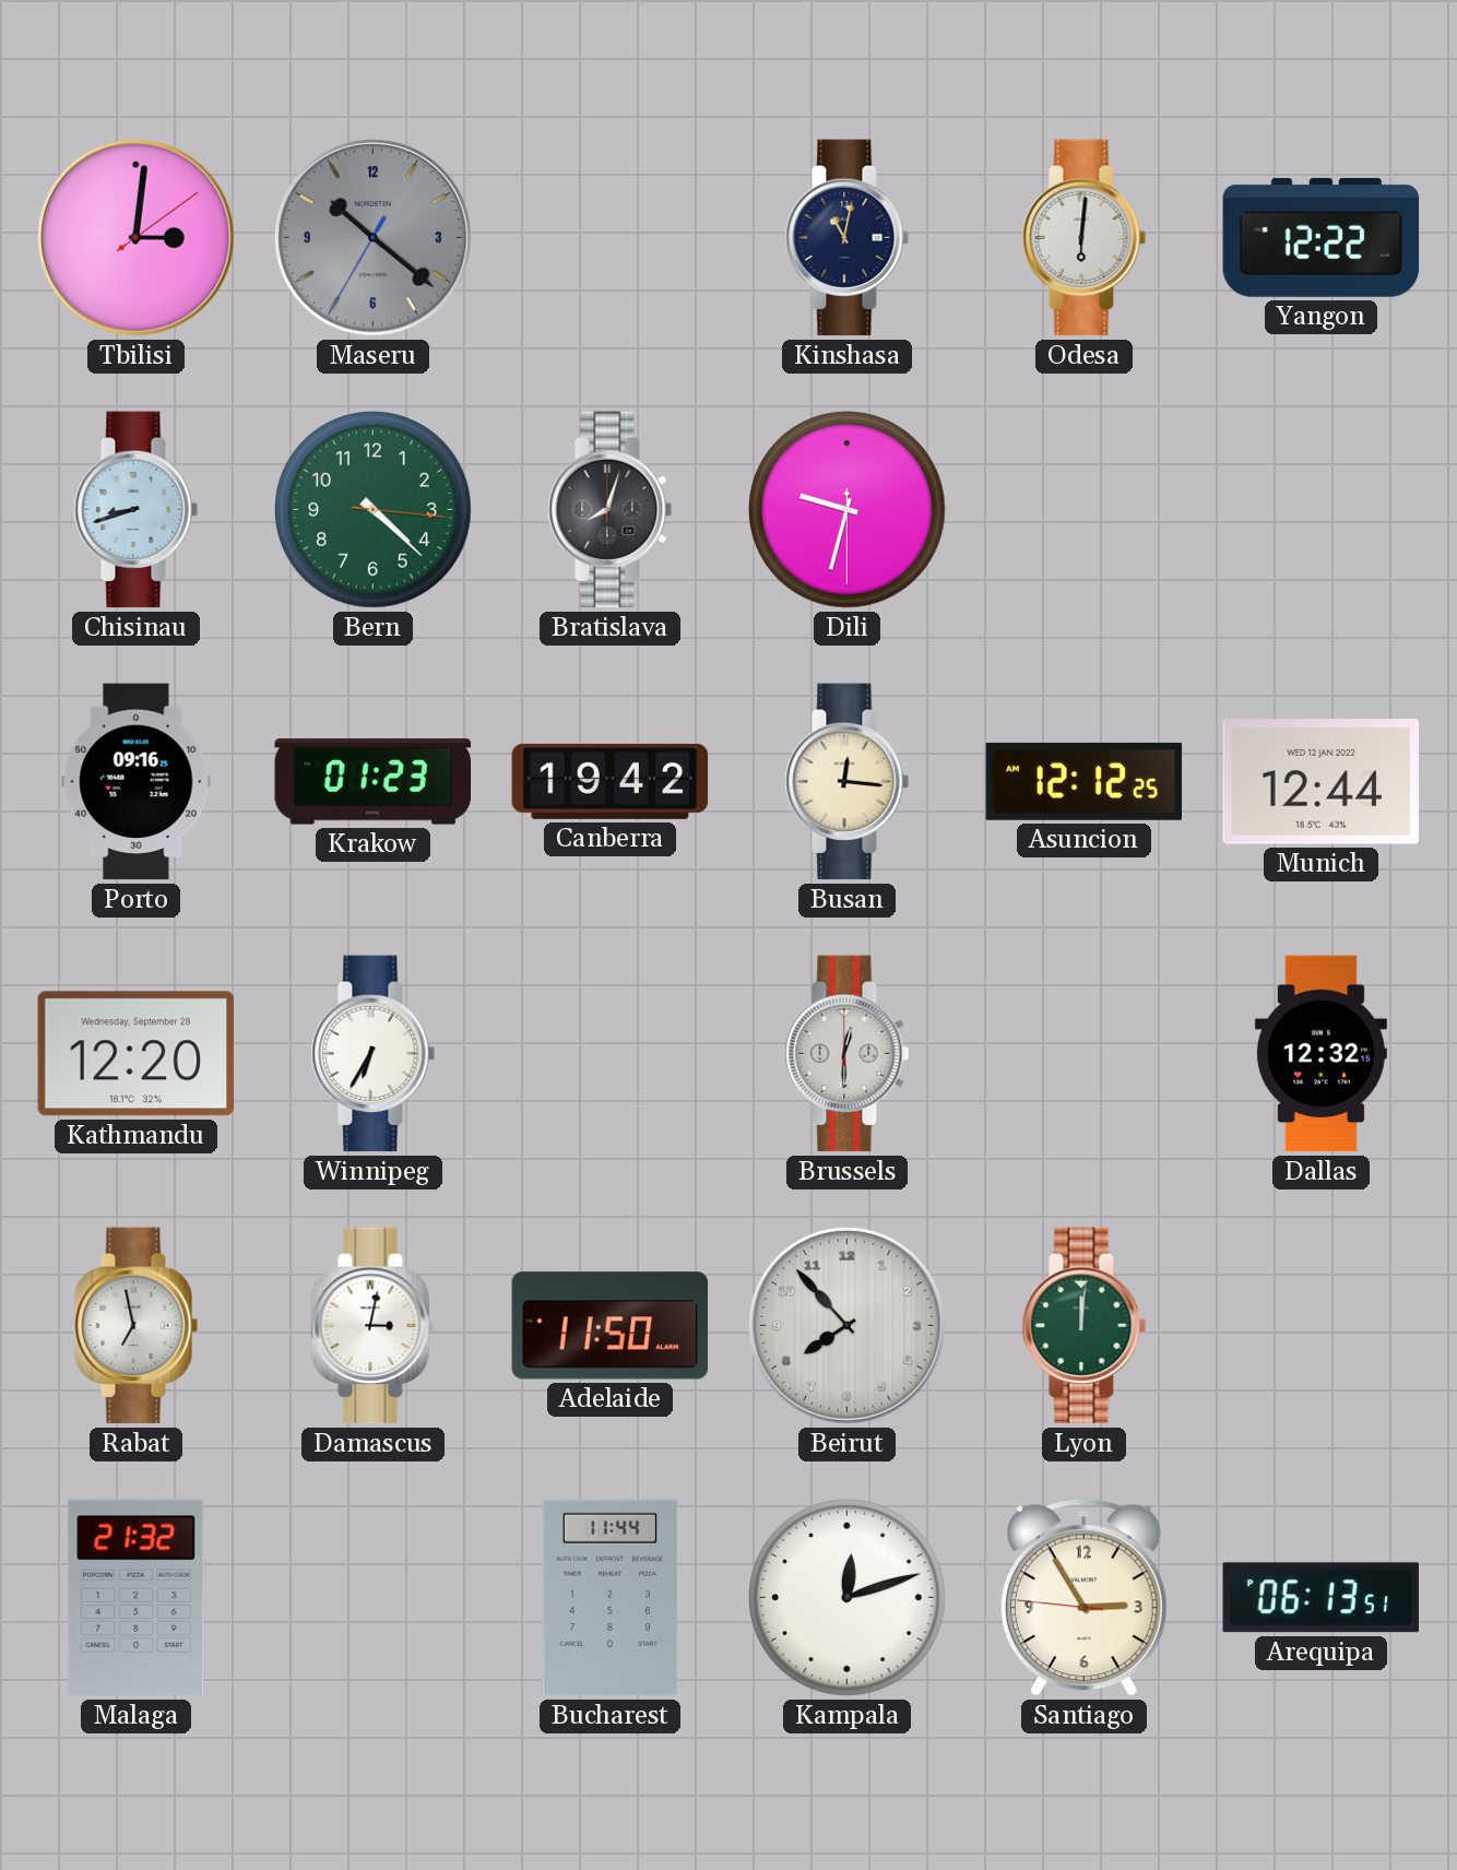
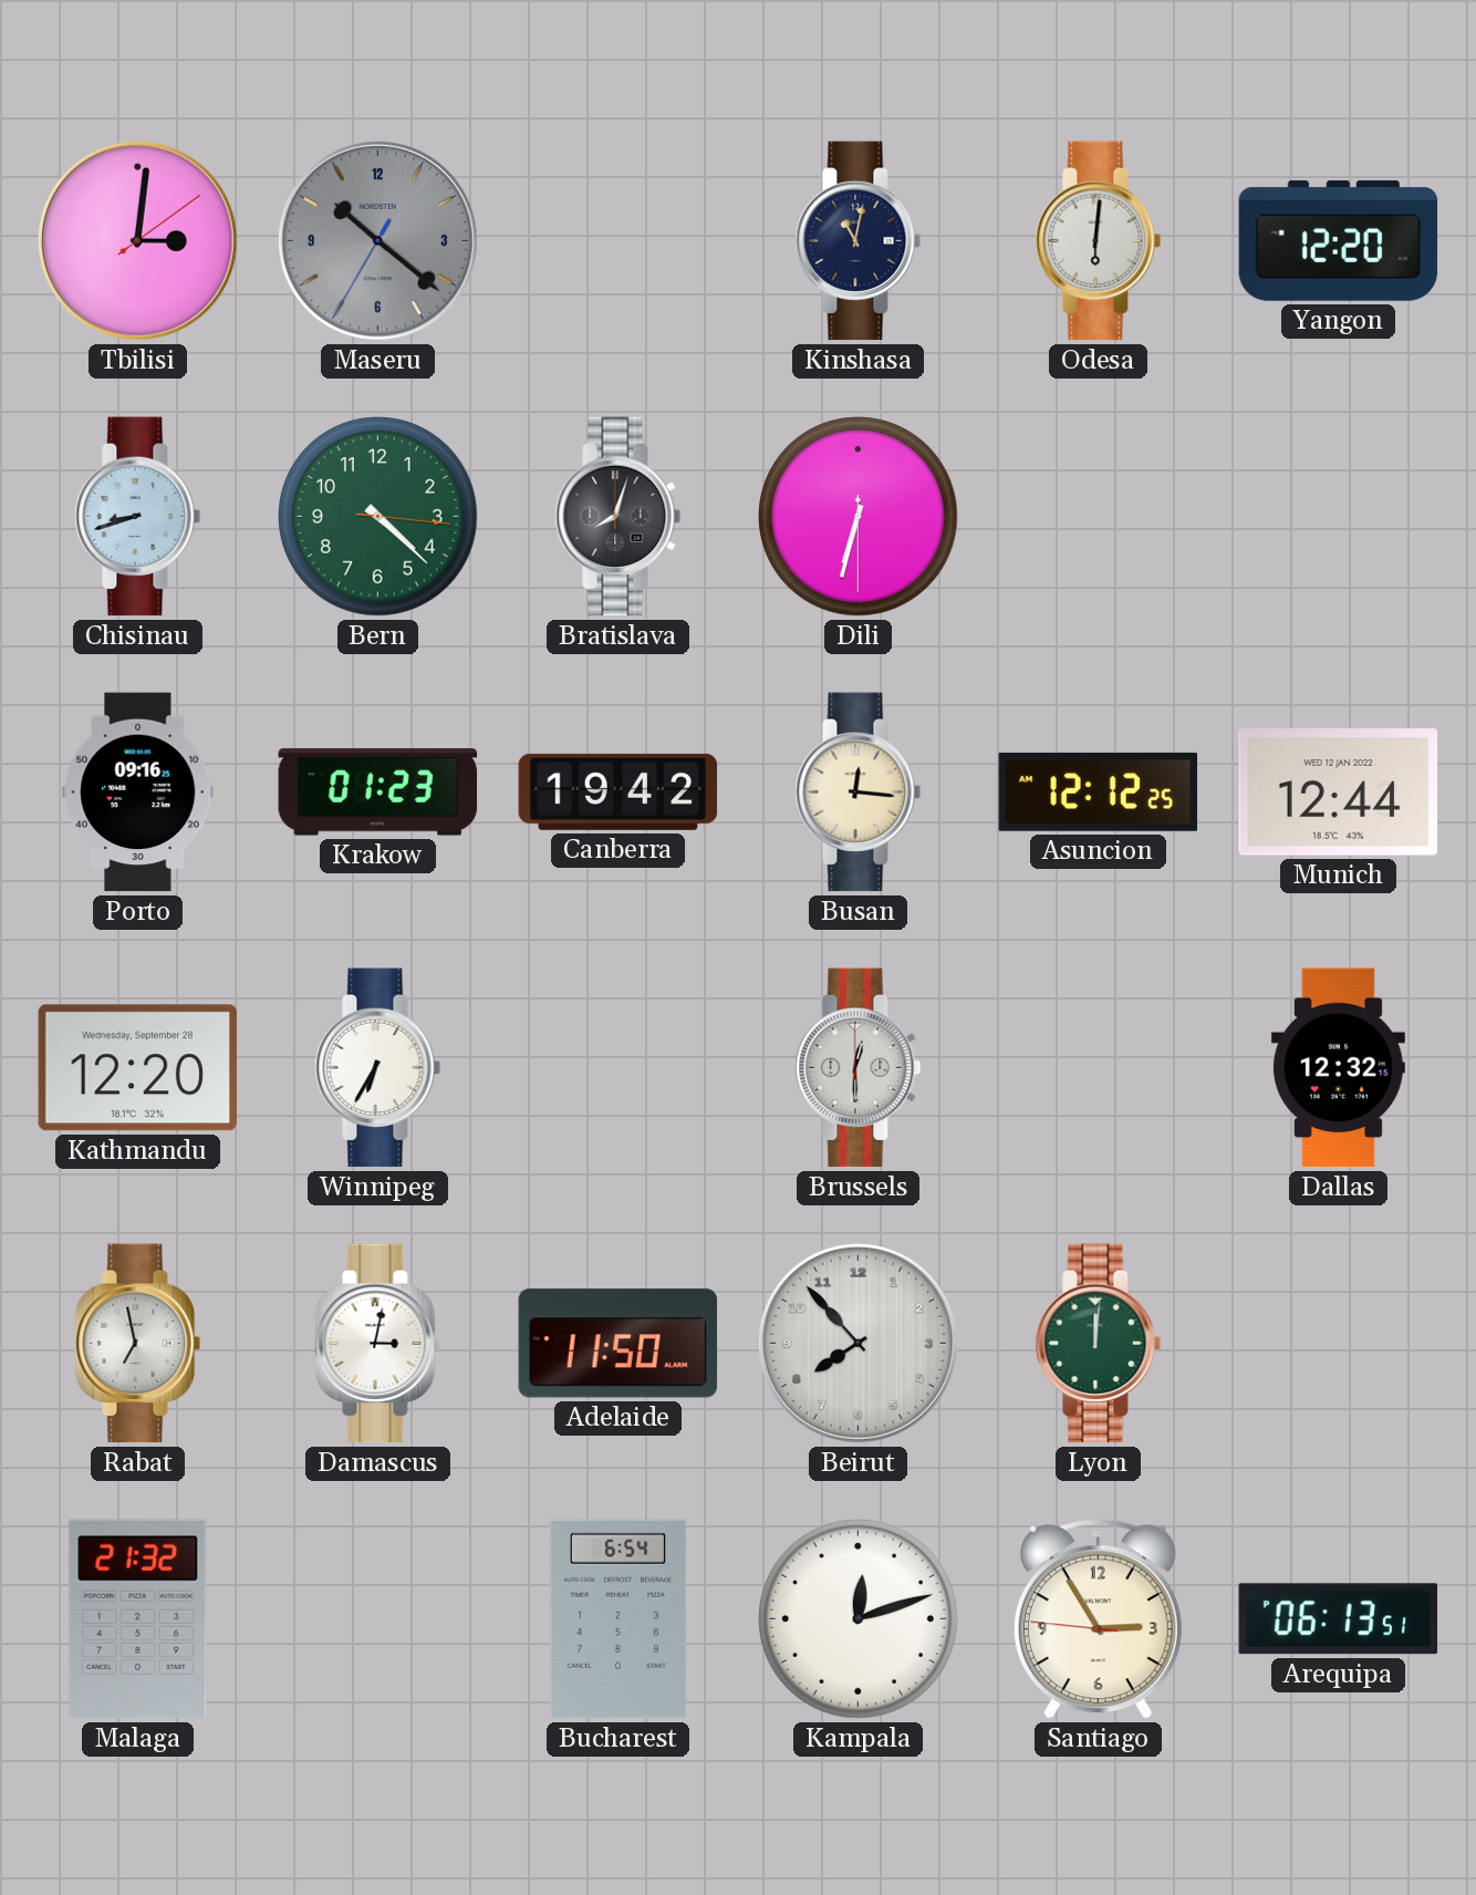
Yangon: 12:22 -> 12:20
Dili: 9:32 -> 6:32
Bucharest: 11:44 -> 6:54
